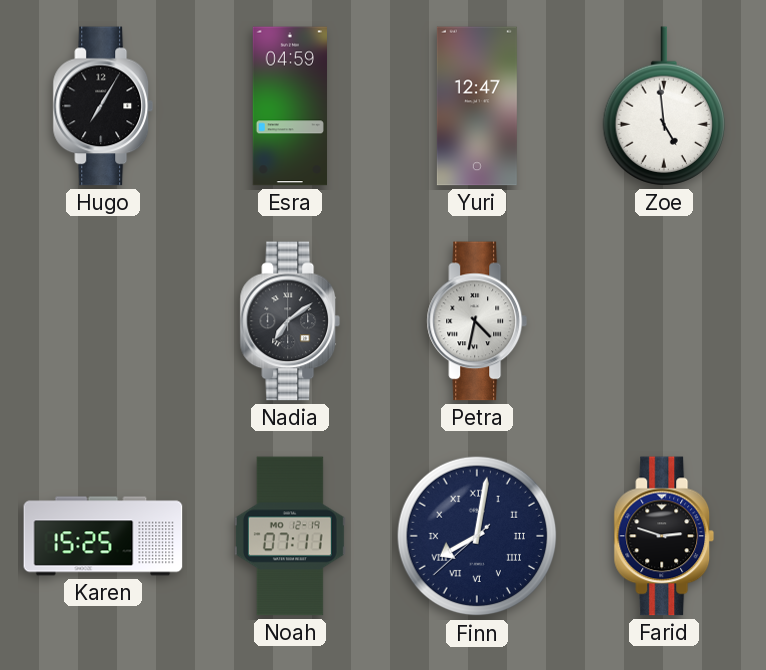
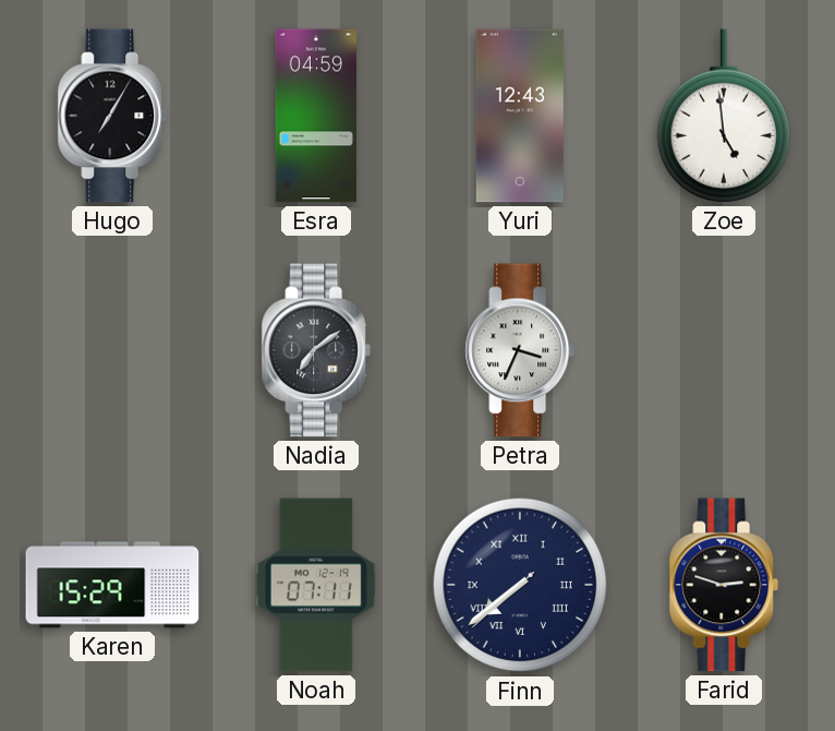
Yuri: 12:47 -> 12:43
Petra: 4:32 -> 3:34
Karen: 15:25 -> 15:29
Finn: 8:01 -> 7:38
